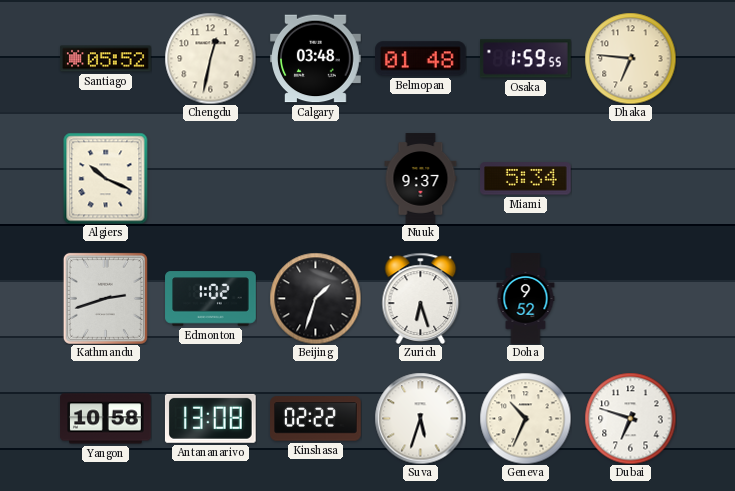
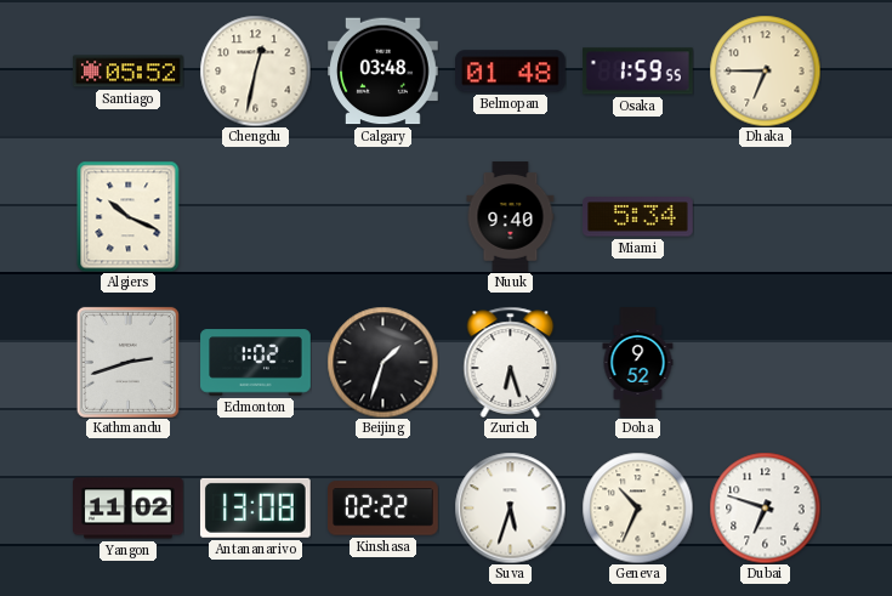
Dhaka: 6:46 -> 6:45
Nuuk: 9:37 -> 9:40
Yangon: 10:58 -> 11:02
